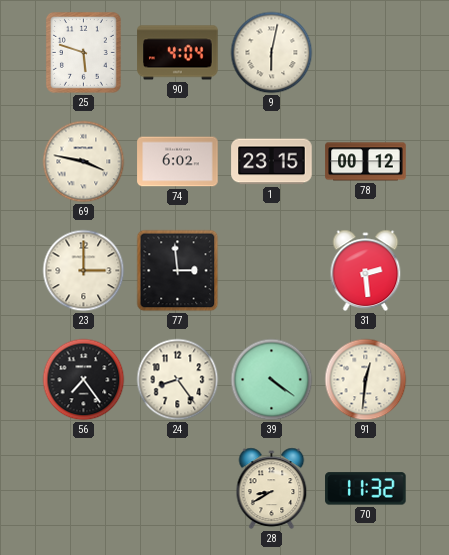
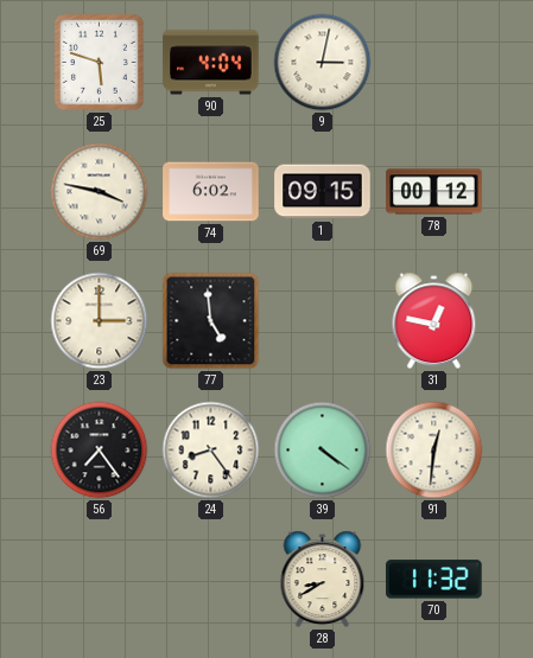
9: 6:02 -> 3:02
1: 23:15 -> 09:15
77: 2:59 -> 4:59
31: 2:29 -> 12:47
